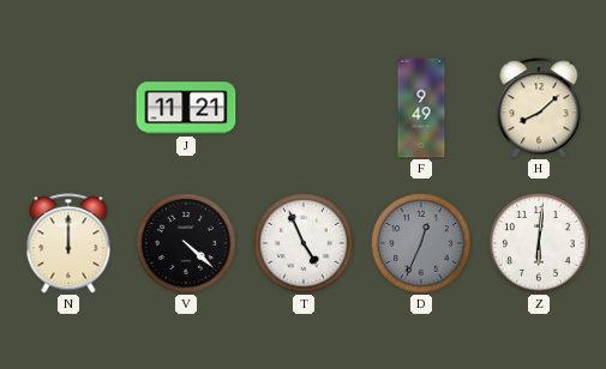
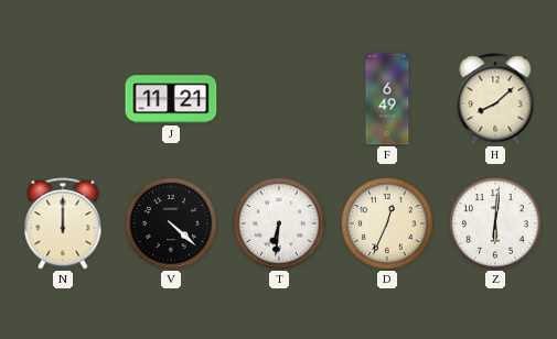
F: 9:49 -> 6:49
T: 4:56 -> 6:31
D dial: grey -> cream
